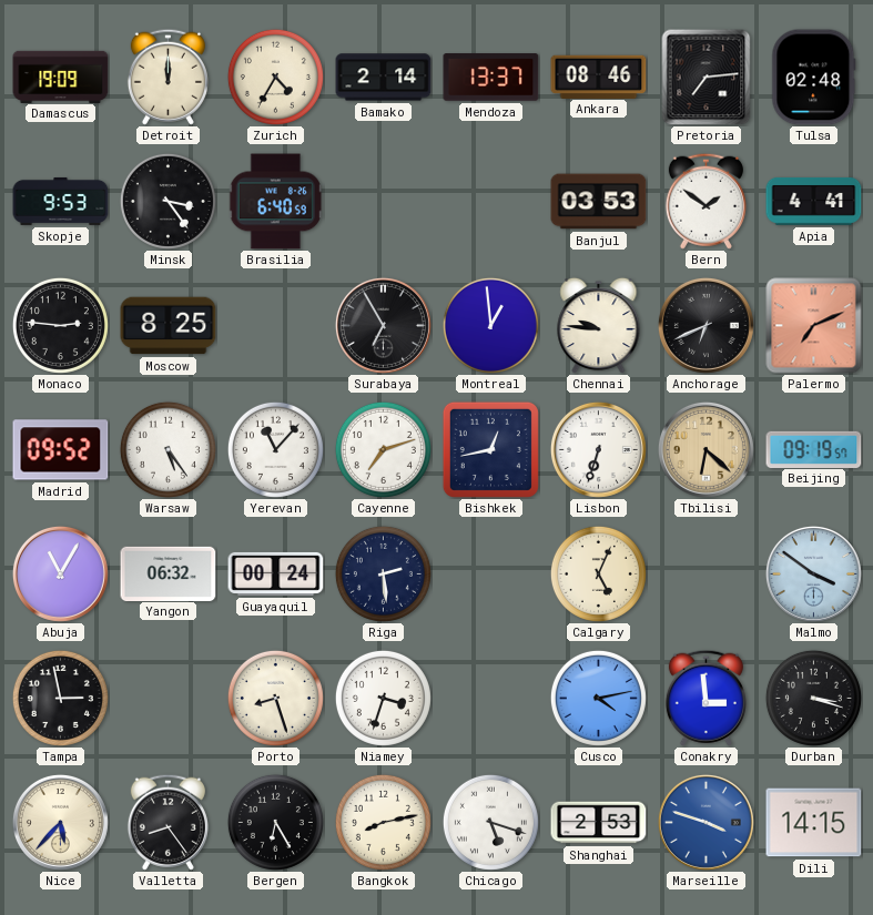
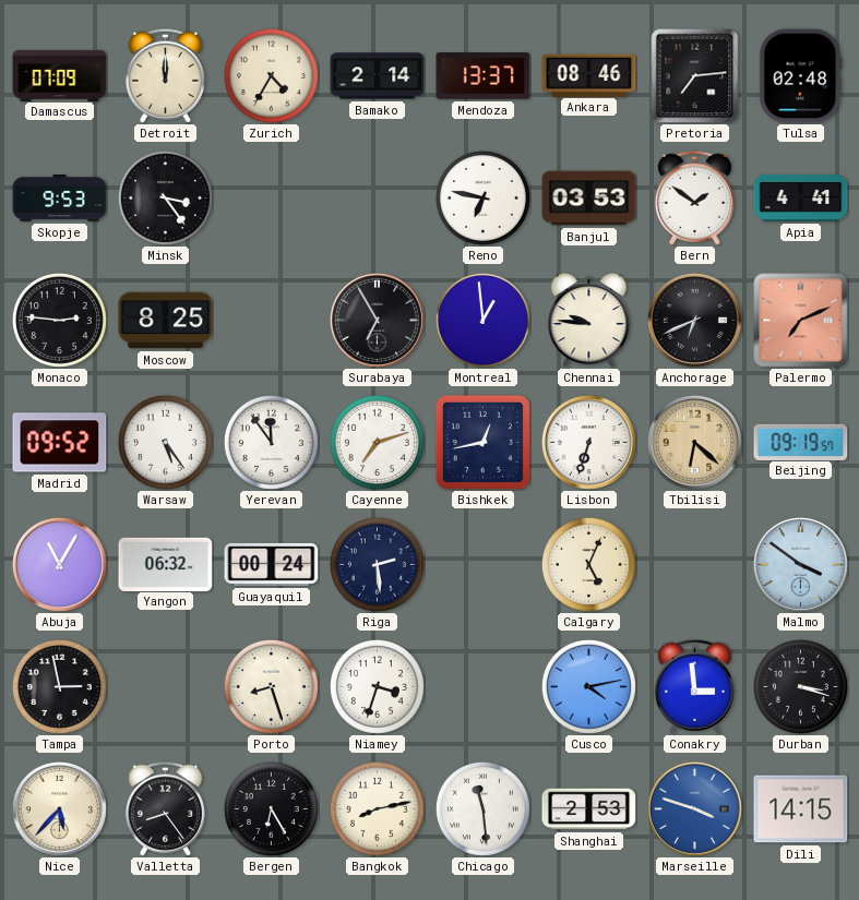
Damascus: 19:09 -> 07:09
Brasilia: 6:40 -> none
Reno: none -> 6:47
Yerevan: 11:07 -> 11:54
Chicago: 5:18 -> 11:29
